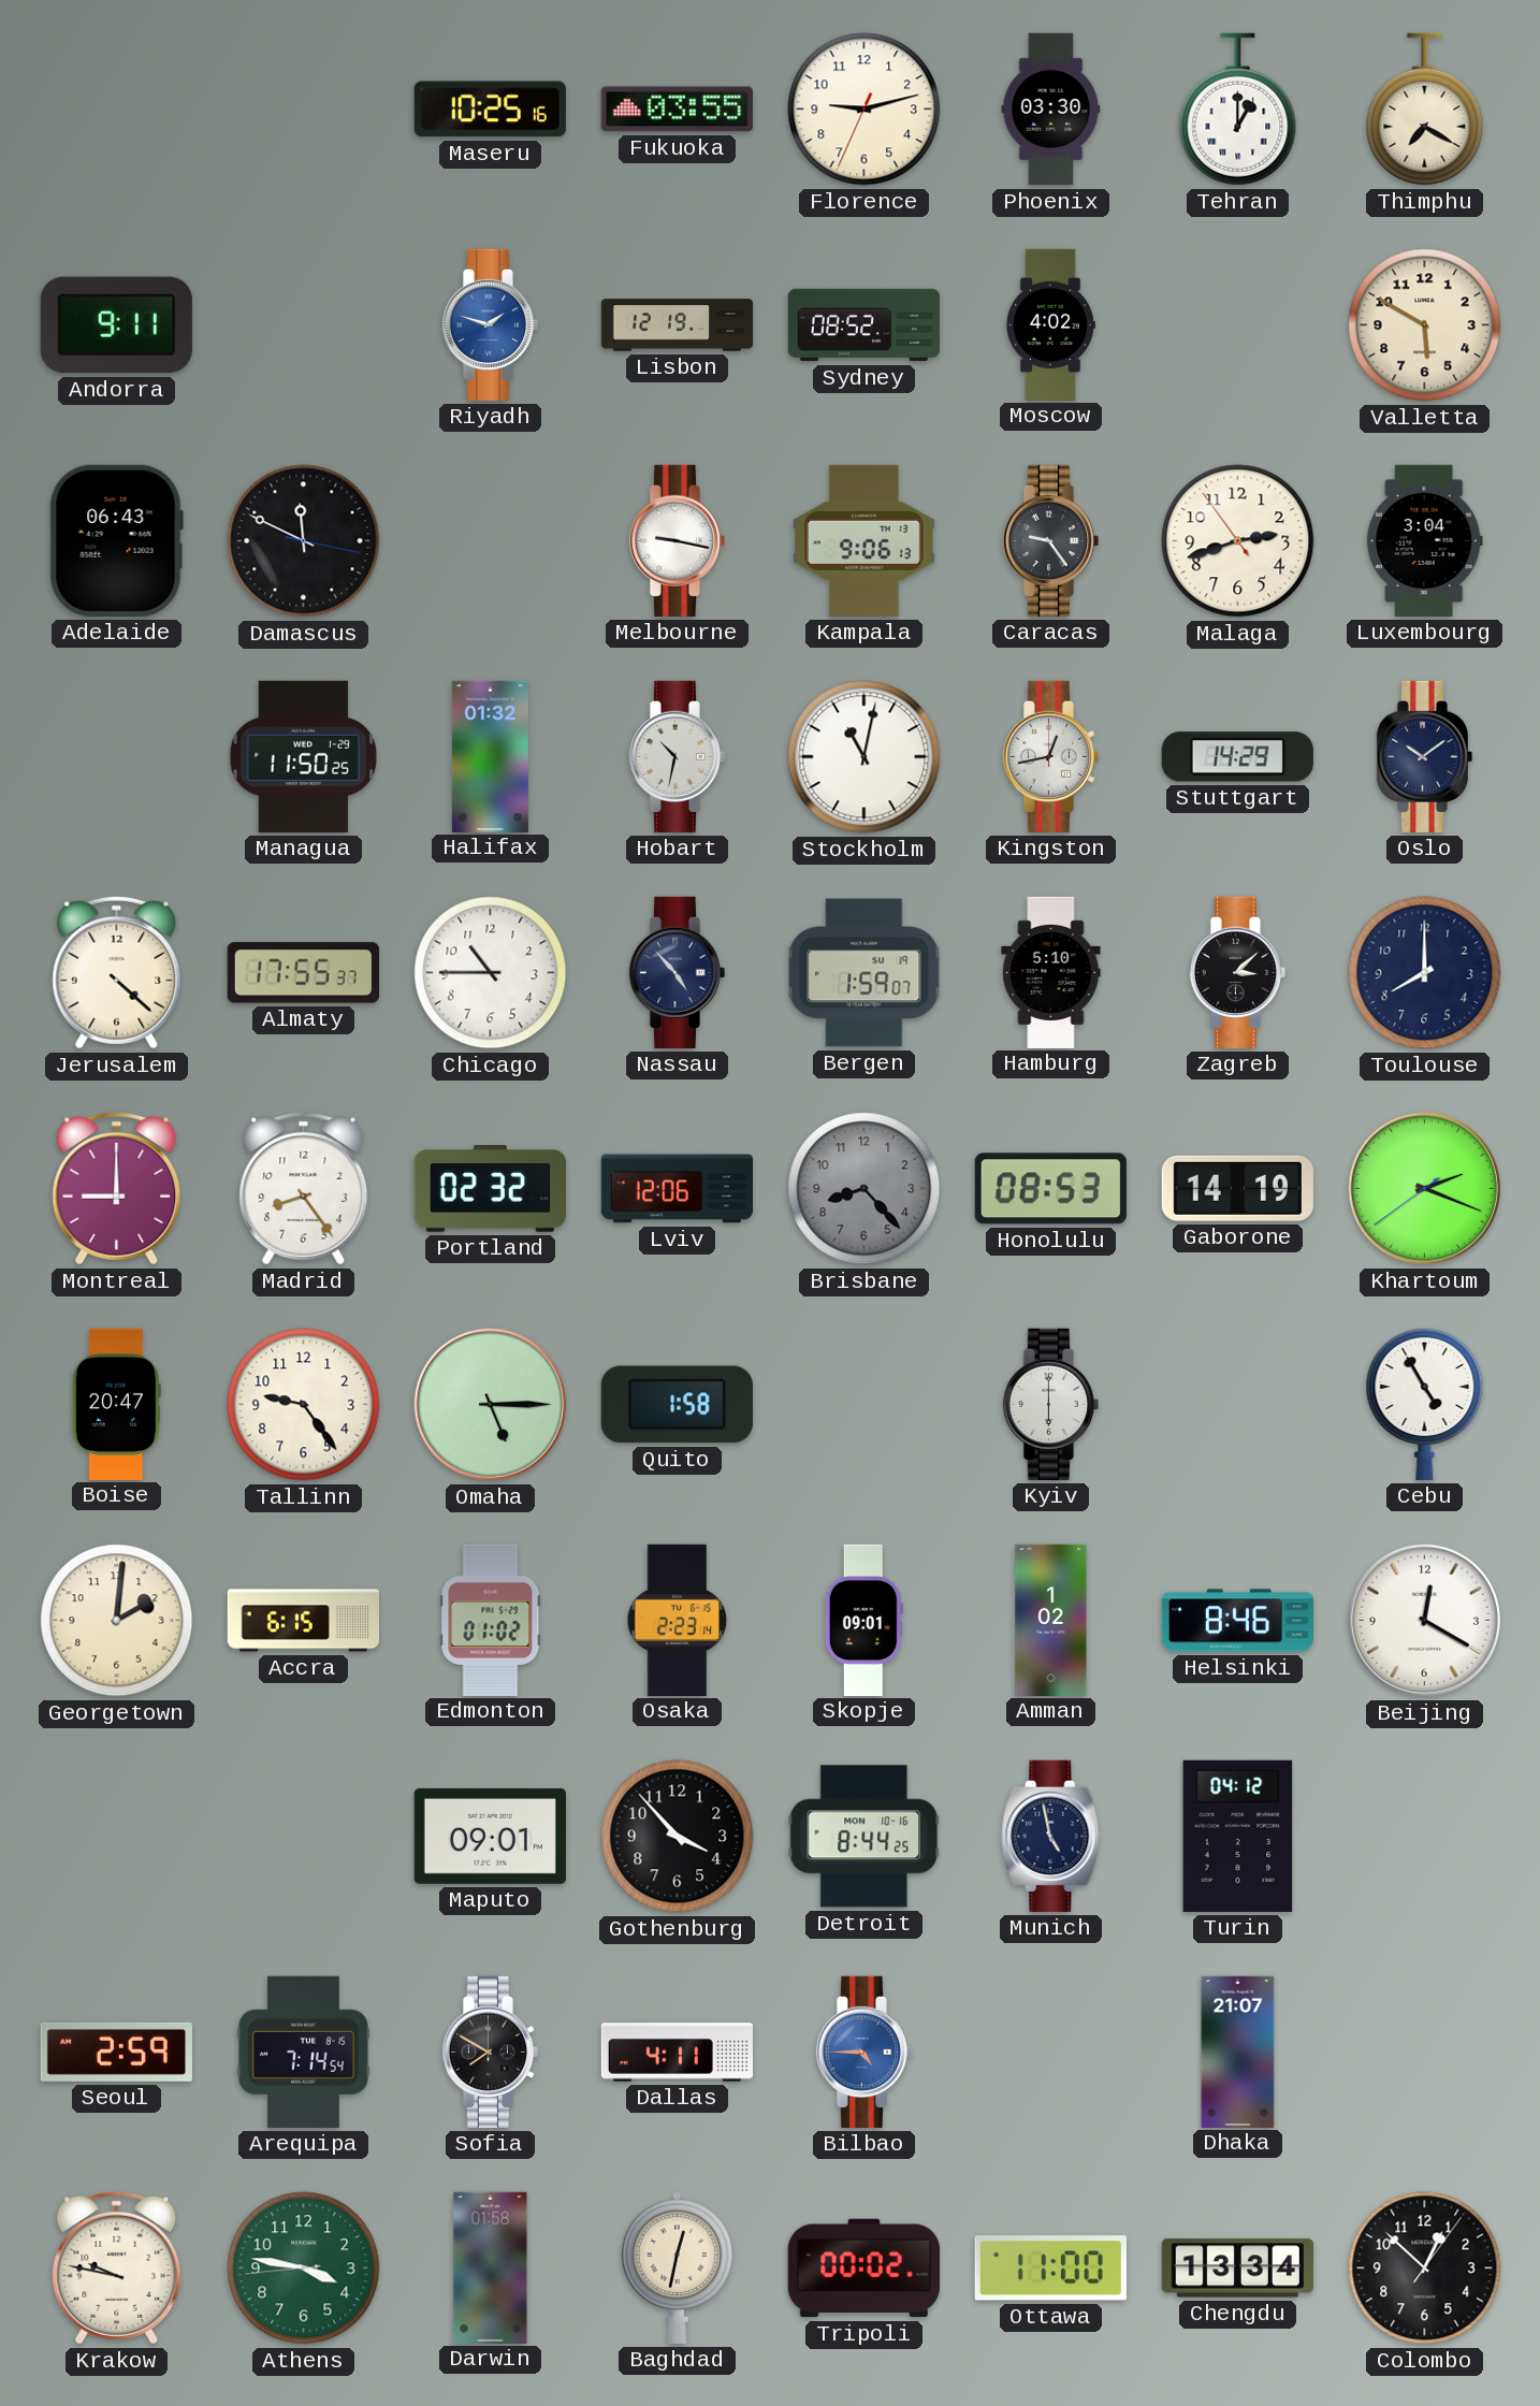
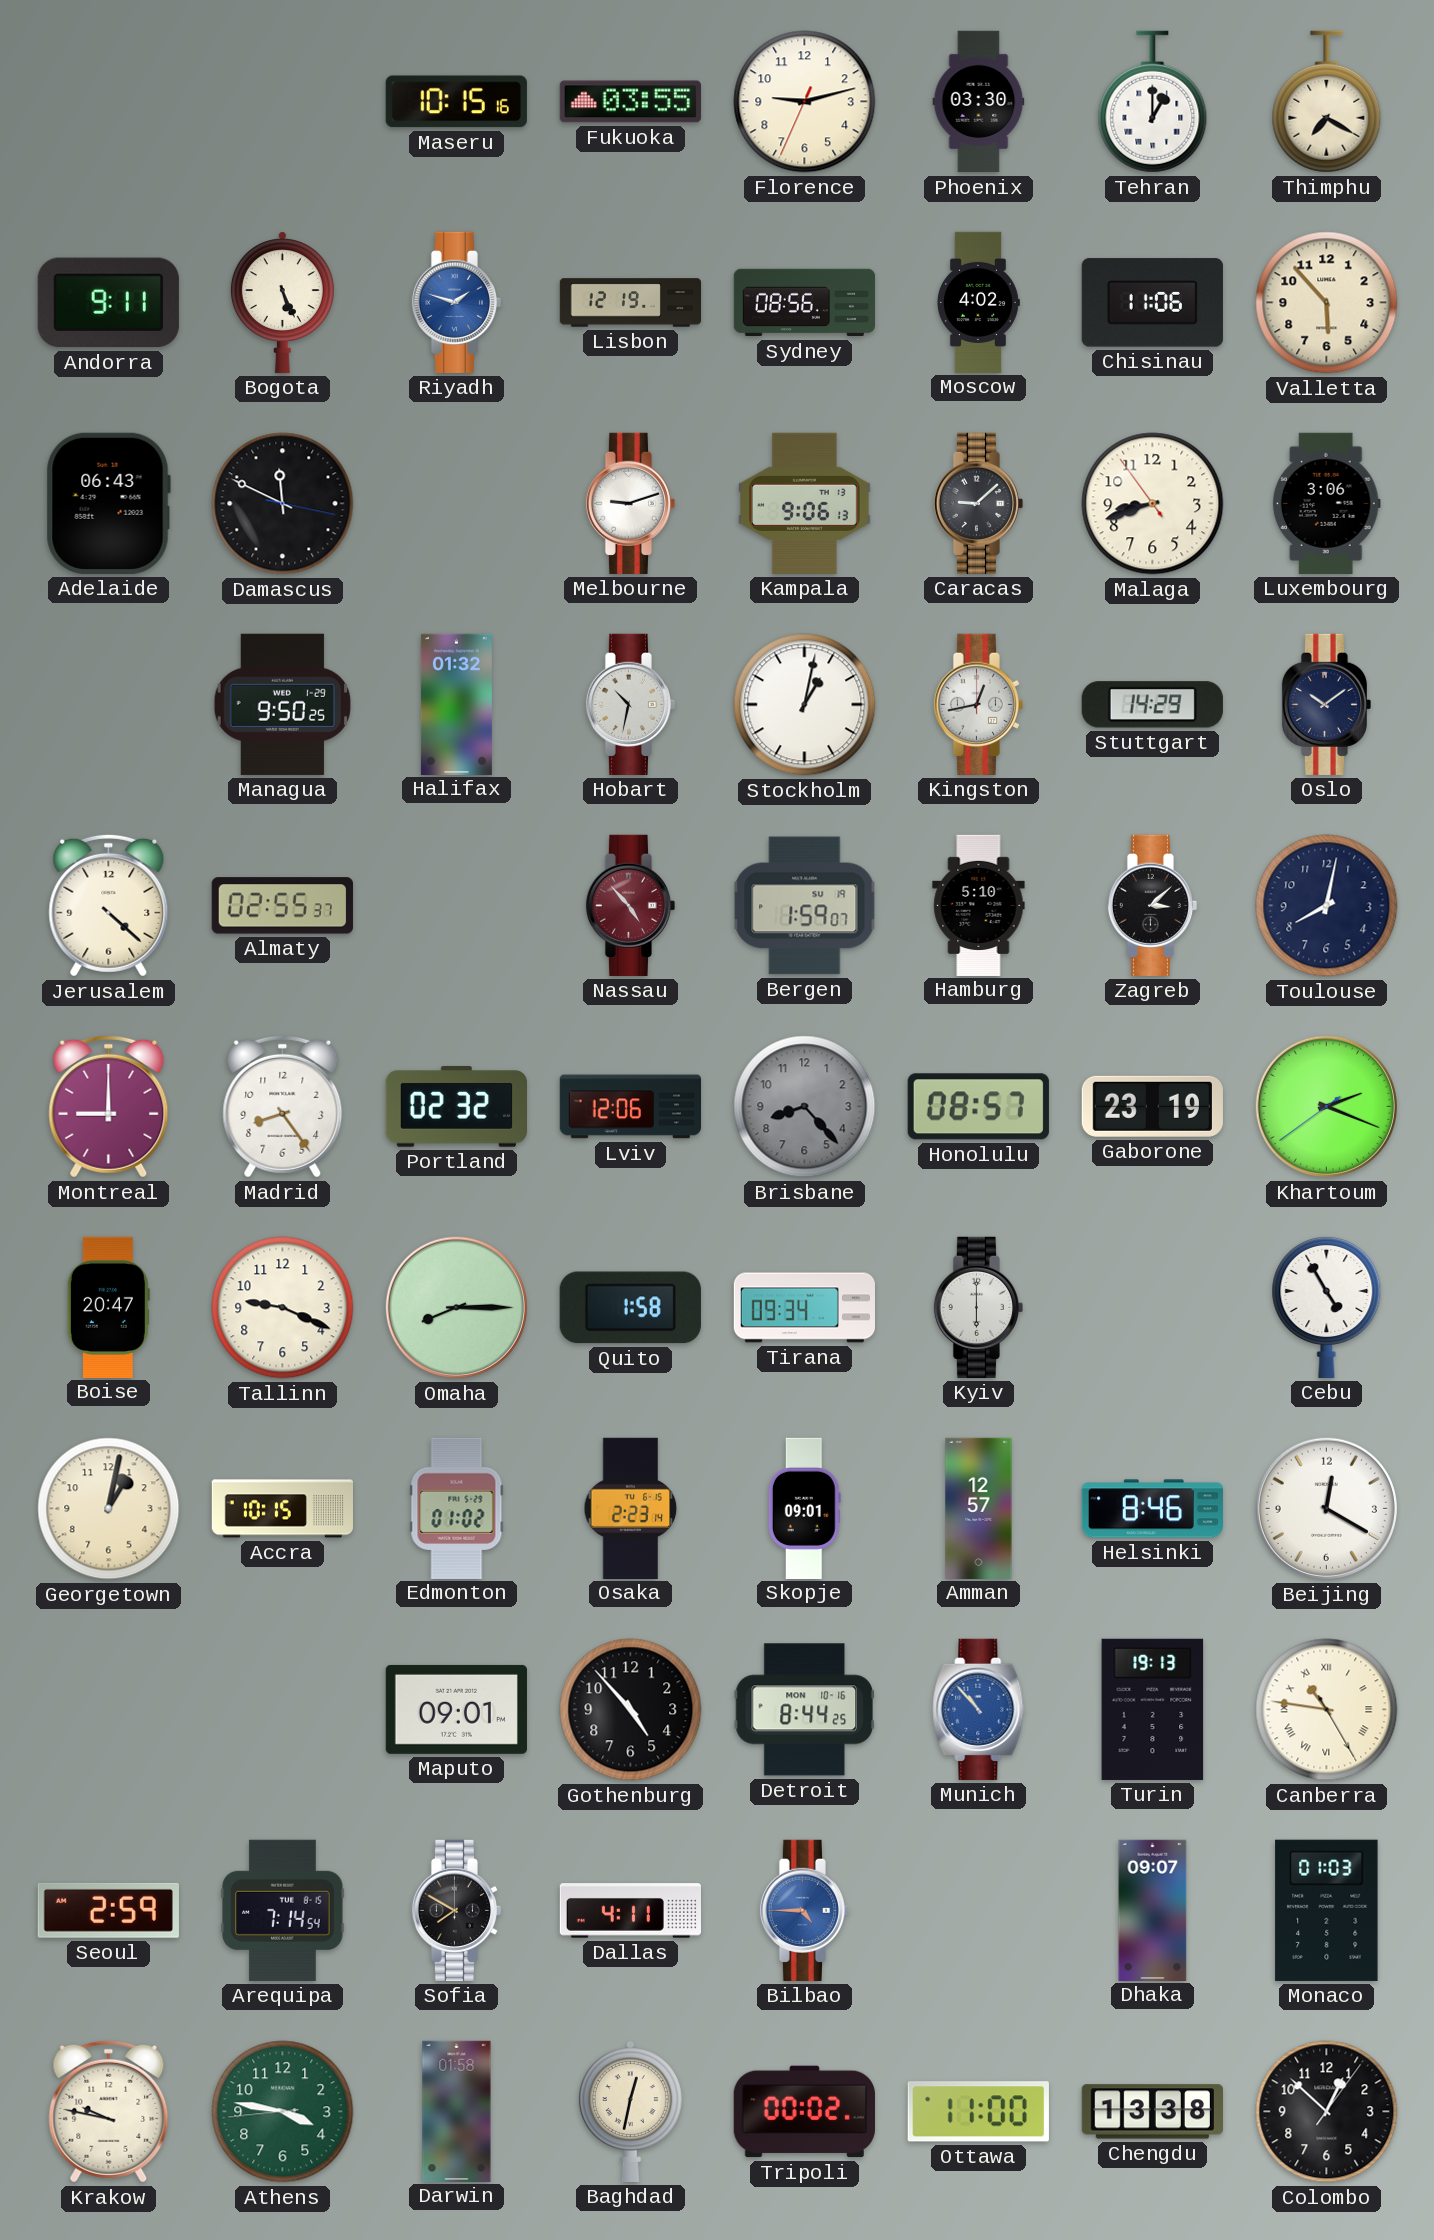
Maseru: 10:25 -> 10:15
Bogota: none -> 5:26
Sydney: 08:52 -> 08:56
Chisinau: none -> 11:06
Valletta: 5:50 -> 5:53
Melbourne: 9:17 -> 9:12
Caracas: 9:24 -> 9:08
Malaga: 2:41 -> 8:41
Luxembourg: 3:04 -> 3:06
Managua: 11:50 -> 9:50
Stockholm: 11:02 -> 1:02
Almaty: 17:55 -> 02:55
Chicago: 10:45 -> none
Nassau dial: navy -> burgundy
Toulouse: 8:00 -> 8:02
Honolulu: 08:53 -> 08:57
Gaborone: 14:19 -> 23:19
Tallinn: 9:24 -> 9:19
Omaha: 5:15 -> 8:15
Tirana: none -> 09:34
Georgetown: 2:01 -> 1:02
Accra: 6:15 -> 10:15
Amman: 1:02 -> 12:57
Gothenburg: 3:53 -> 4:53
Munich: 4:58 -> 10:53
Munich dial: navy -> blue
Turin: 04:12 -> 19:13
Canberra: none -> 10:46
Dhaka: 21:07 -> 09:07
Monaco: none -> 01:03
Chengdu: 13:34 -> 13:38
